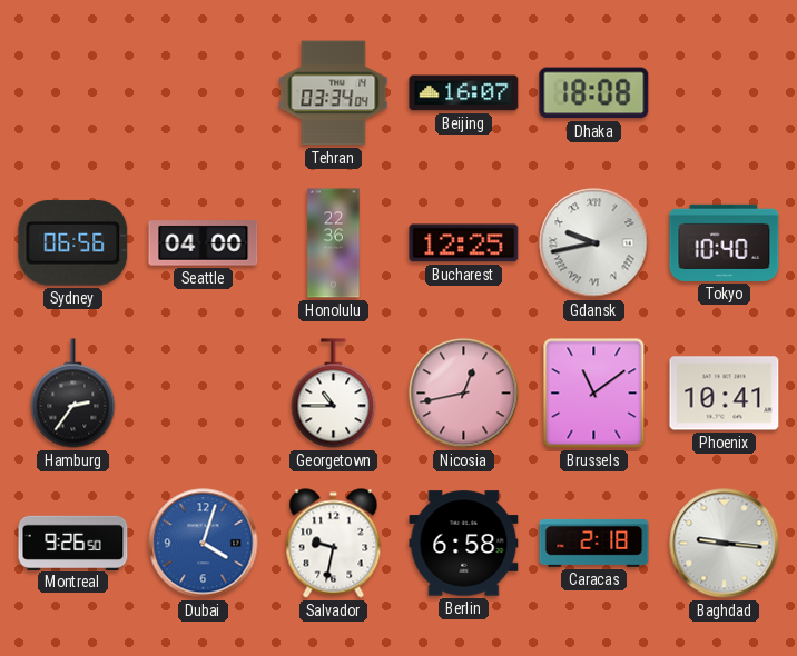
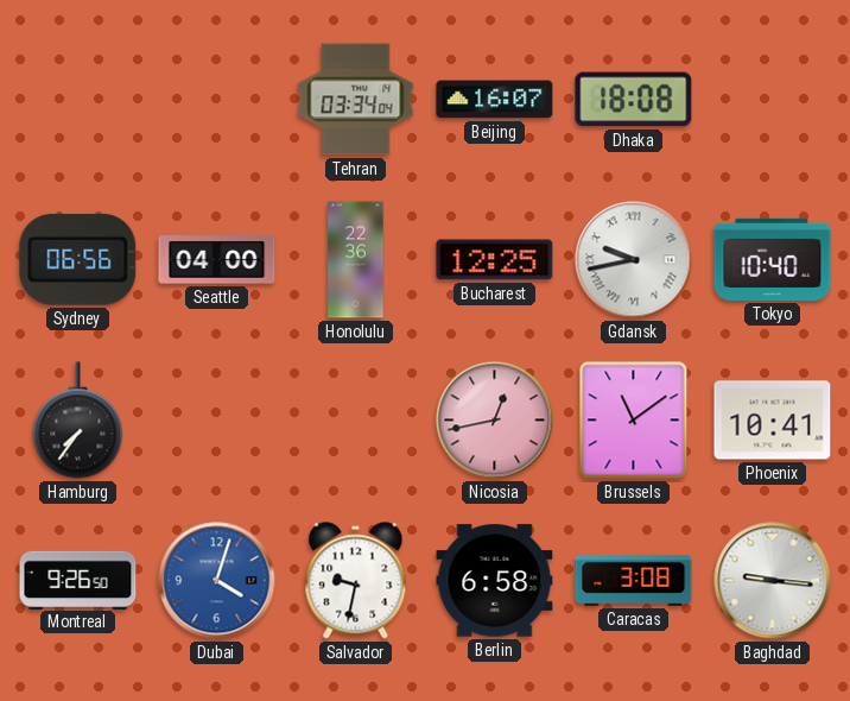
Hamburg: 2:36 -> 7:36
Georgetown: 10:45 -> none
Caracas: 2:18 -> 3:08
